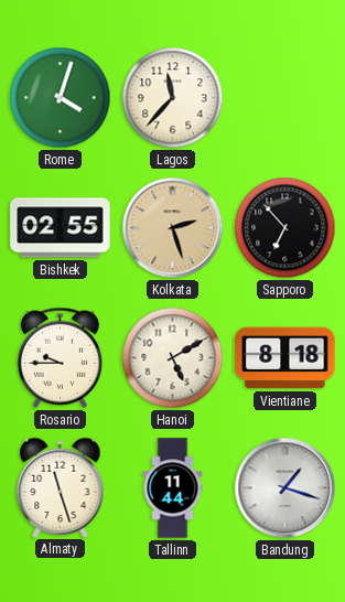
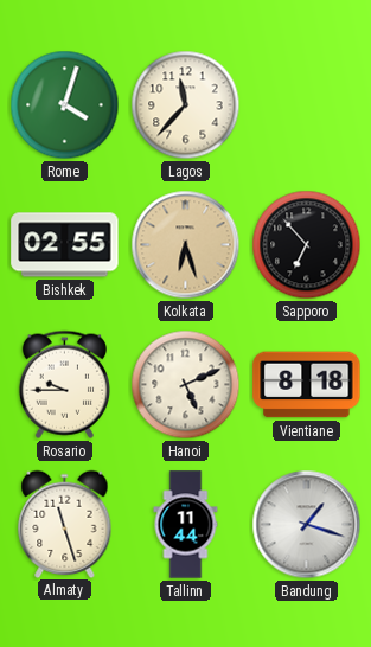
Kolkata: 2:27 -> 6:27
Hanoi: 5:10 -> 5:11
